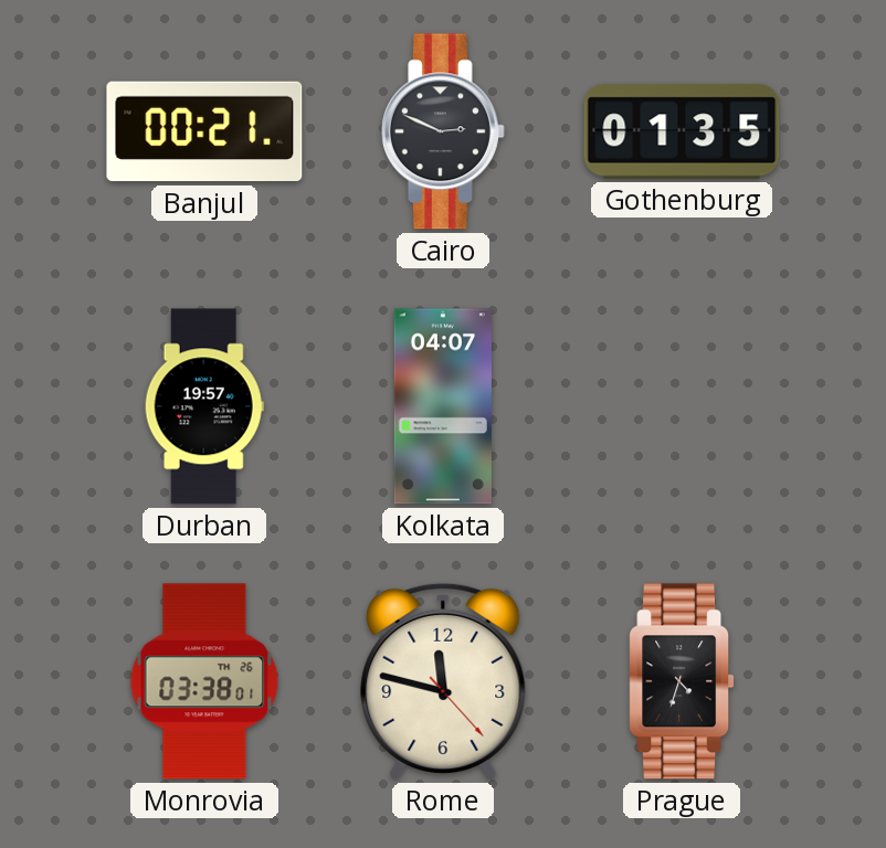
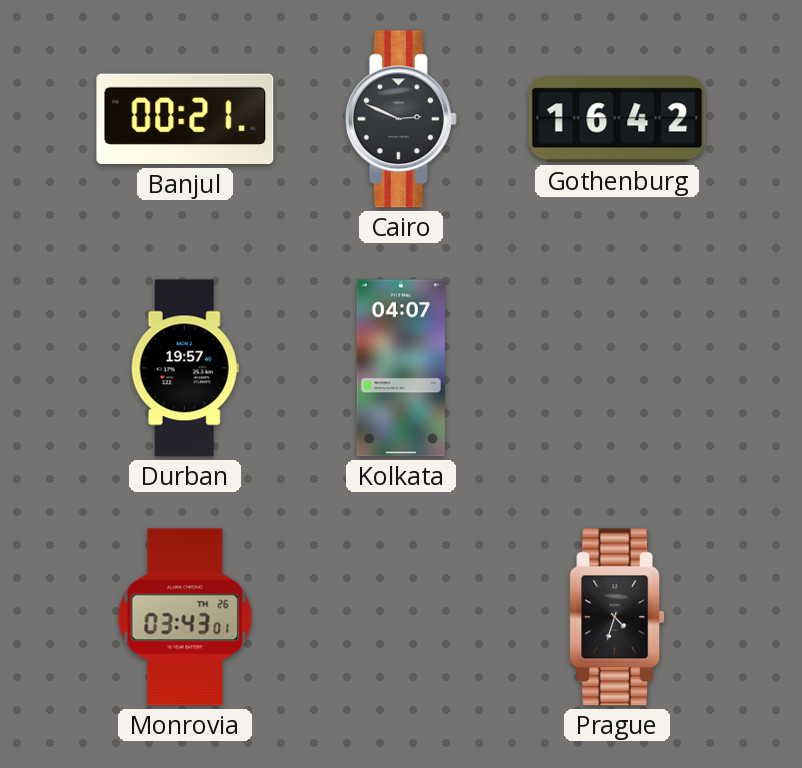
Gothenburg: 01:35 -> 16:42
Monrovia: 03:38 -> 03:43
Rome: 11:47 -> none
